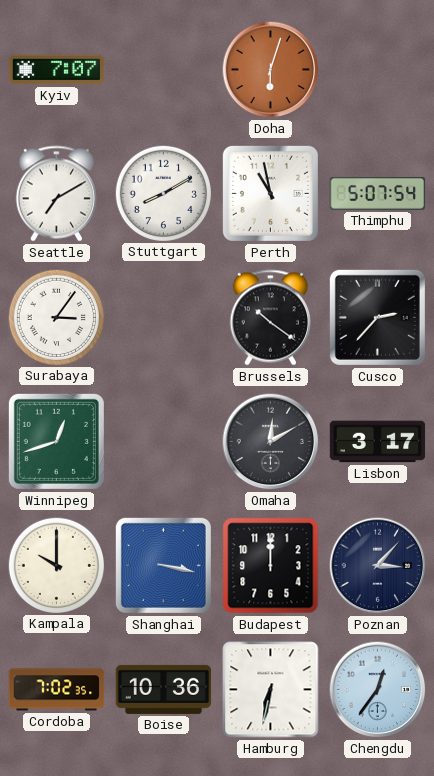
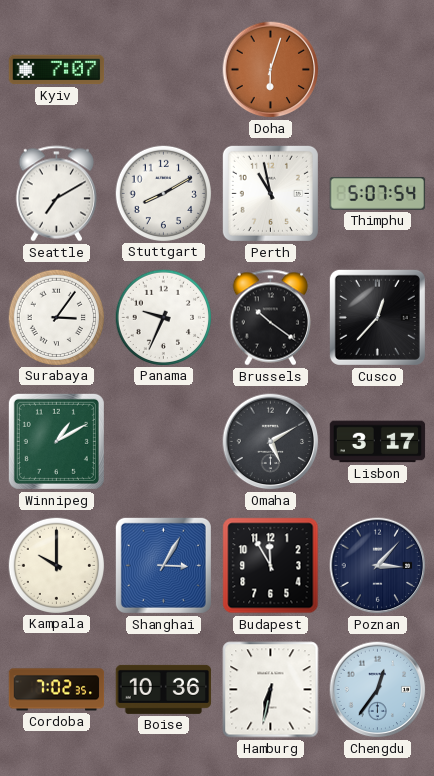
Panama: none -> 9:34
Cusco: 2:37 -> 12:37
Winnipeg: 12:42 -> 1:10
Omaha: 12:10 -> 5:10
Shanghai: 3:17 -> 3:05
Budapest: 12:00 -> 11:55
